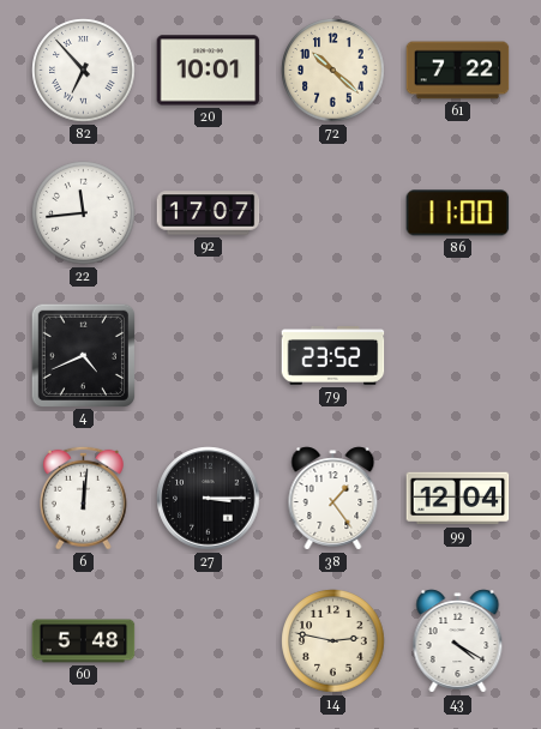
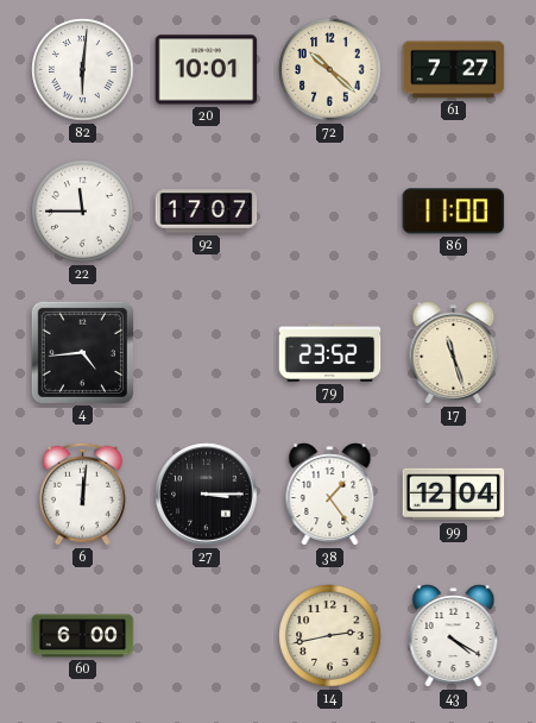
82: 6:53 -> 6:01
61: 7:22 -> 7:27
22: 11:44 -> 11:45
4: 4:41 -> 4:44
17: none -> 11:27
60: 5:48 -> 6:00
14: 2:47 -> 2:43
